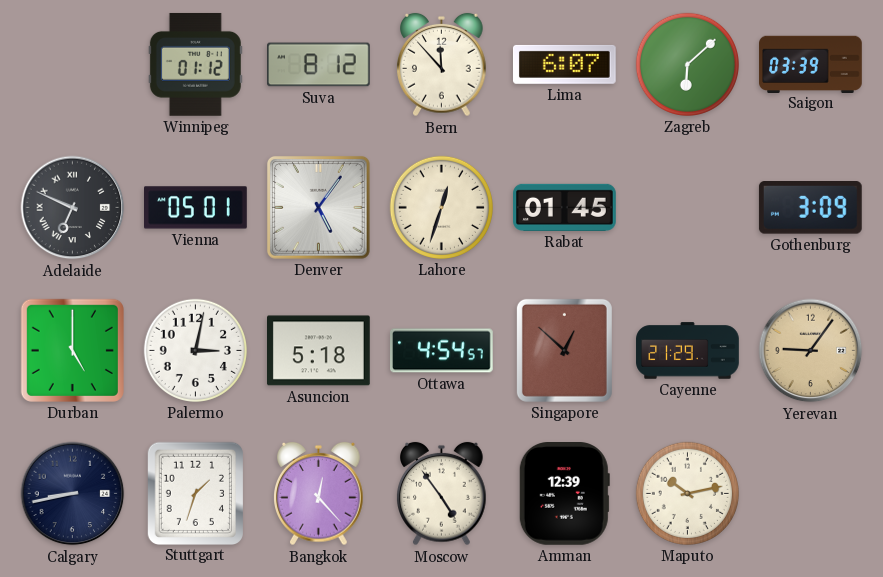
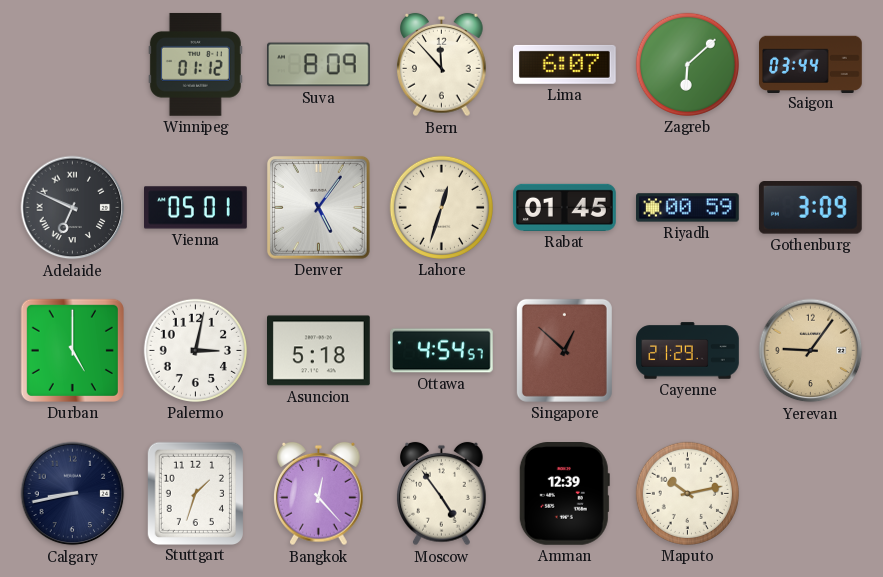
Suva: 8:12 -> 8:09
Saigon: 03:39 -> 03:44
Riyadh: none -> 00:59
